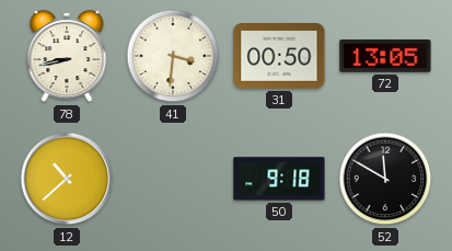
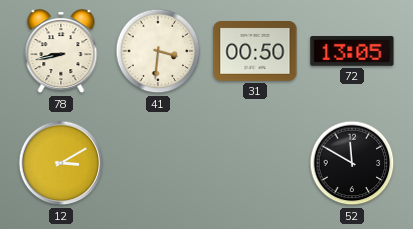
12: 10:38 -> 3:10
50: 9:18 -> none
